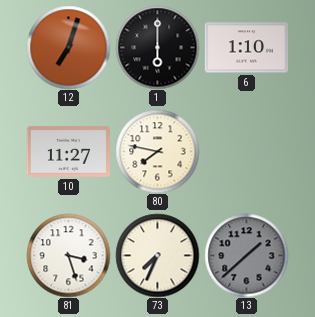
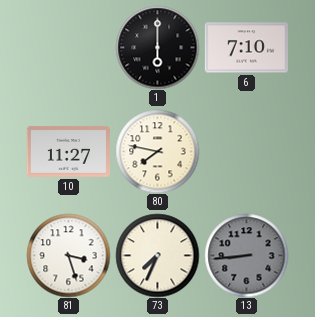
12: 7:03 -> none
6: 1:10 -> 7:10
13: 1:38 -> 8:44
